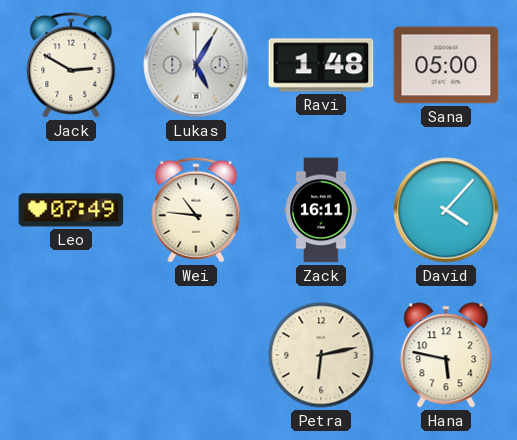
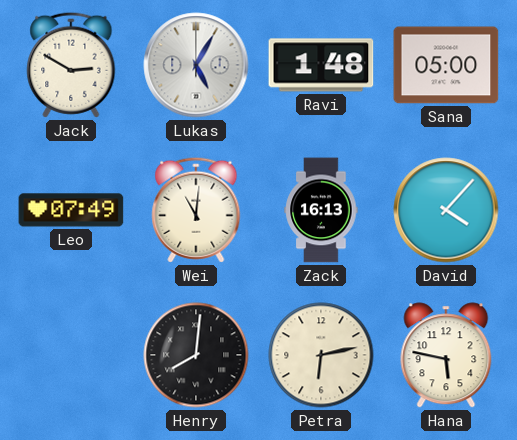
Wei: 10:46 -> 11:01
Zack: 16:11 -> 16:13
Henry: none -> 8:01
